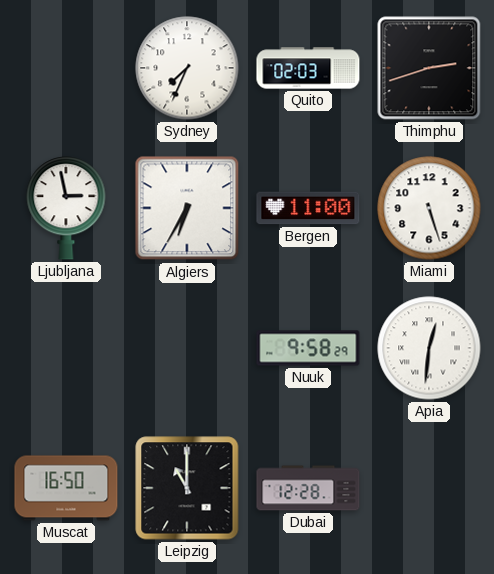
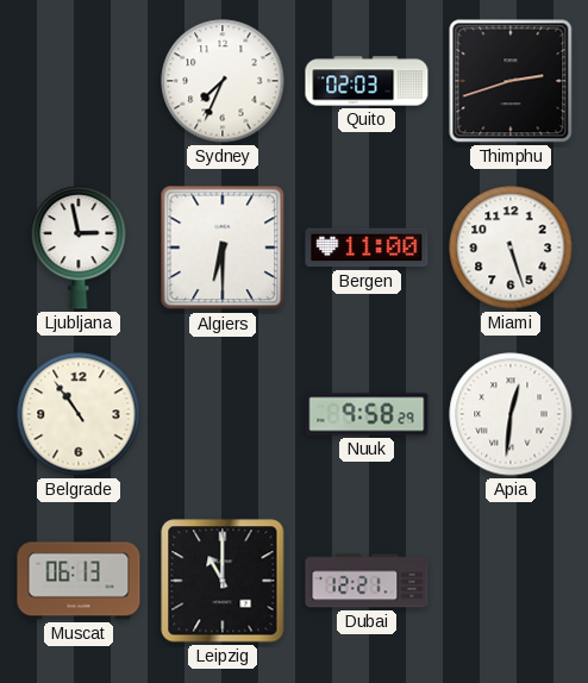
Algiers: 6:35 -> 6:30
Belgrade: none -> 10:54
Muscat: 16:50 -> 06:13
Dubai: 12:28 -> 12:21
